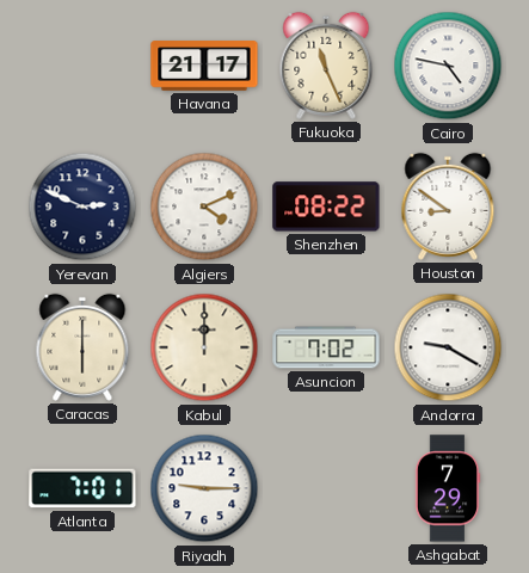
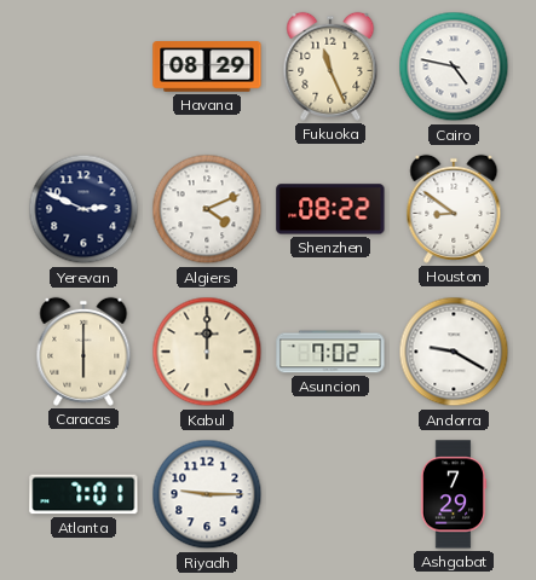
Havana: 21:17 -> 08:29
